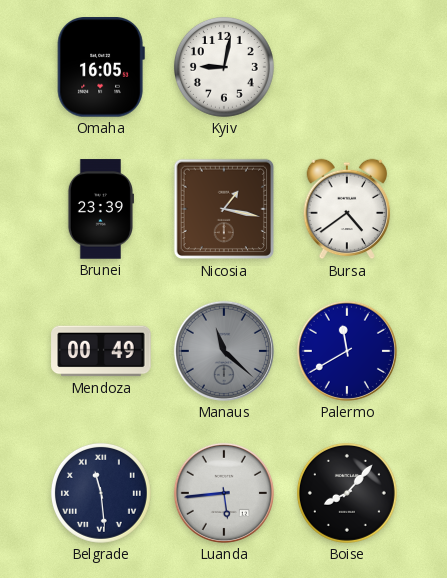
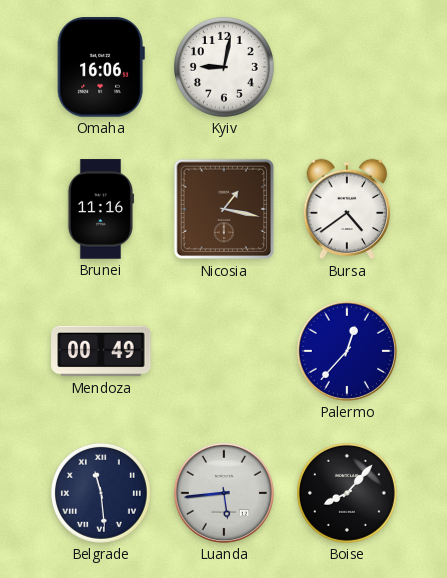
Omaha: 16:05 -> 16:06
Brunei: 23:39 -> 11:16
Manaus: 11:22 -> none
Palermo: 11:40 -> 12:37
